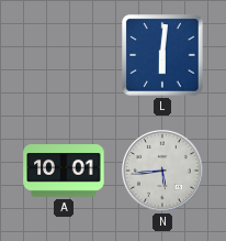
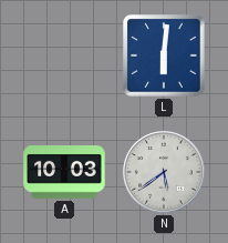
A: 10:01 -> 10:03
N: 5:44 -> 5:39
